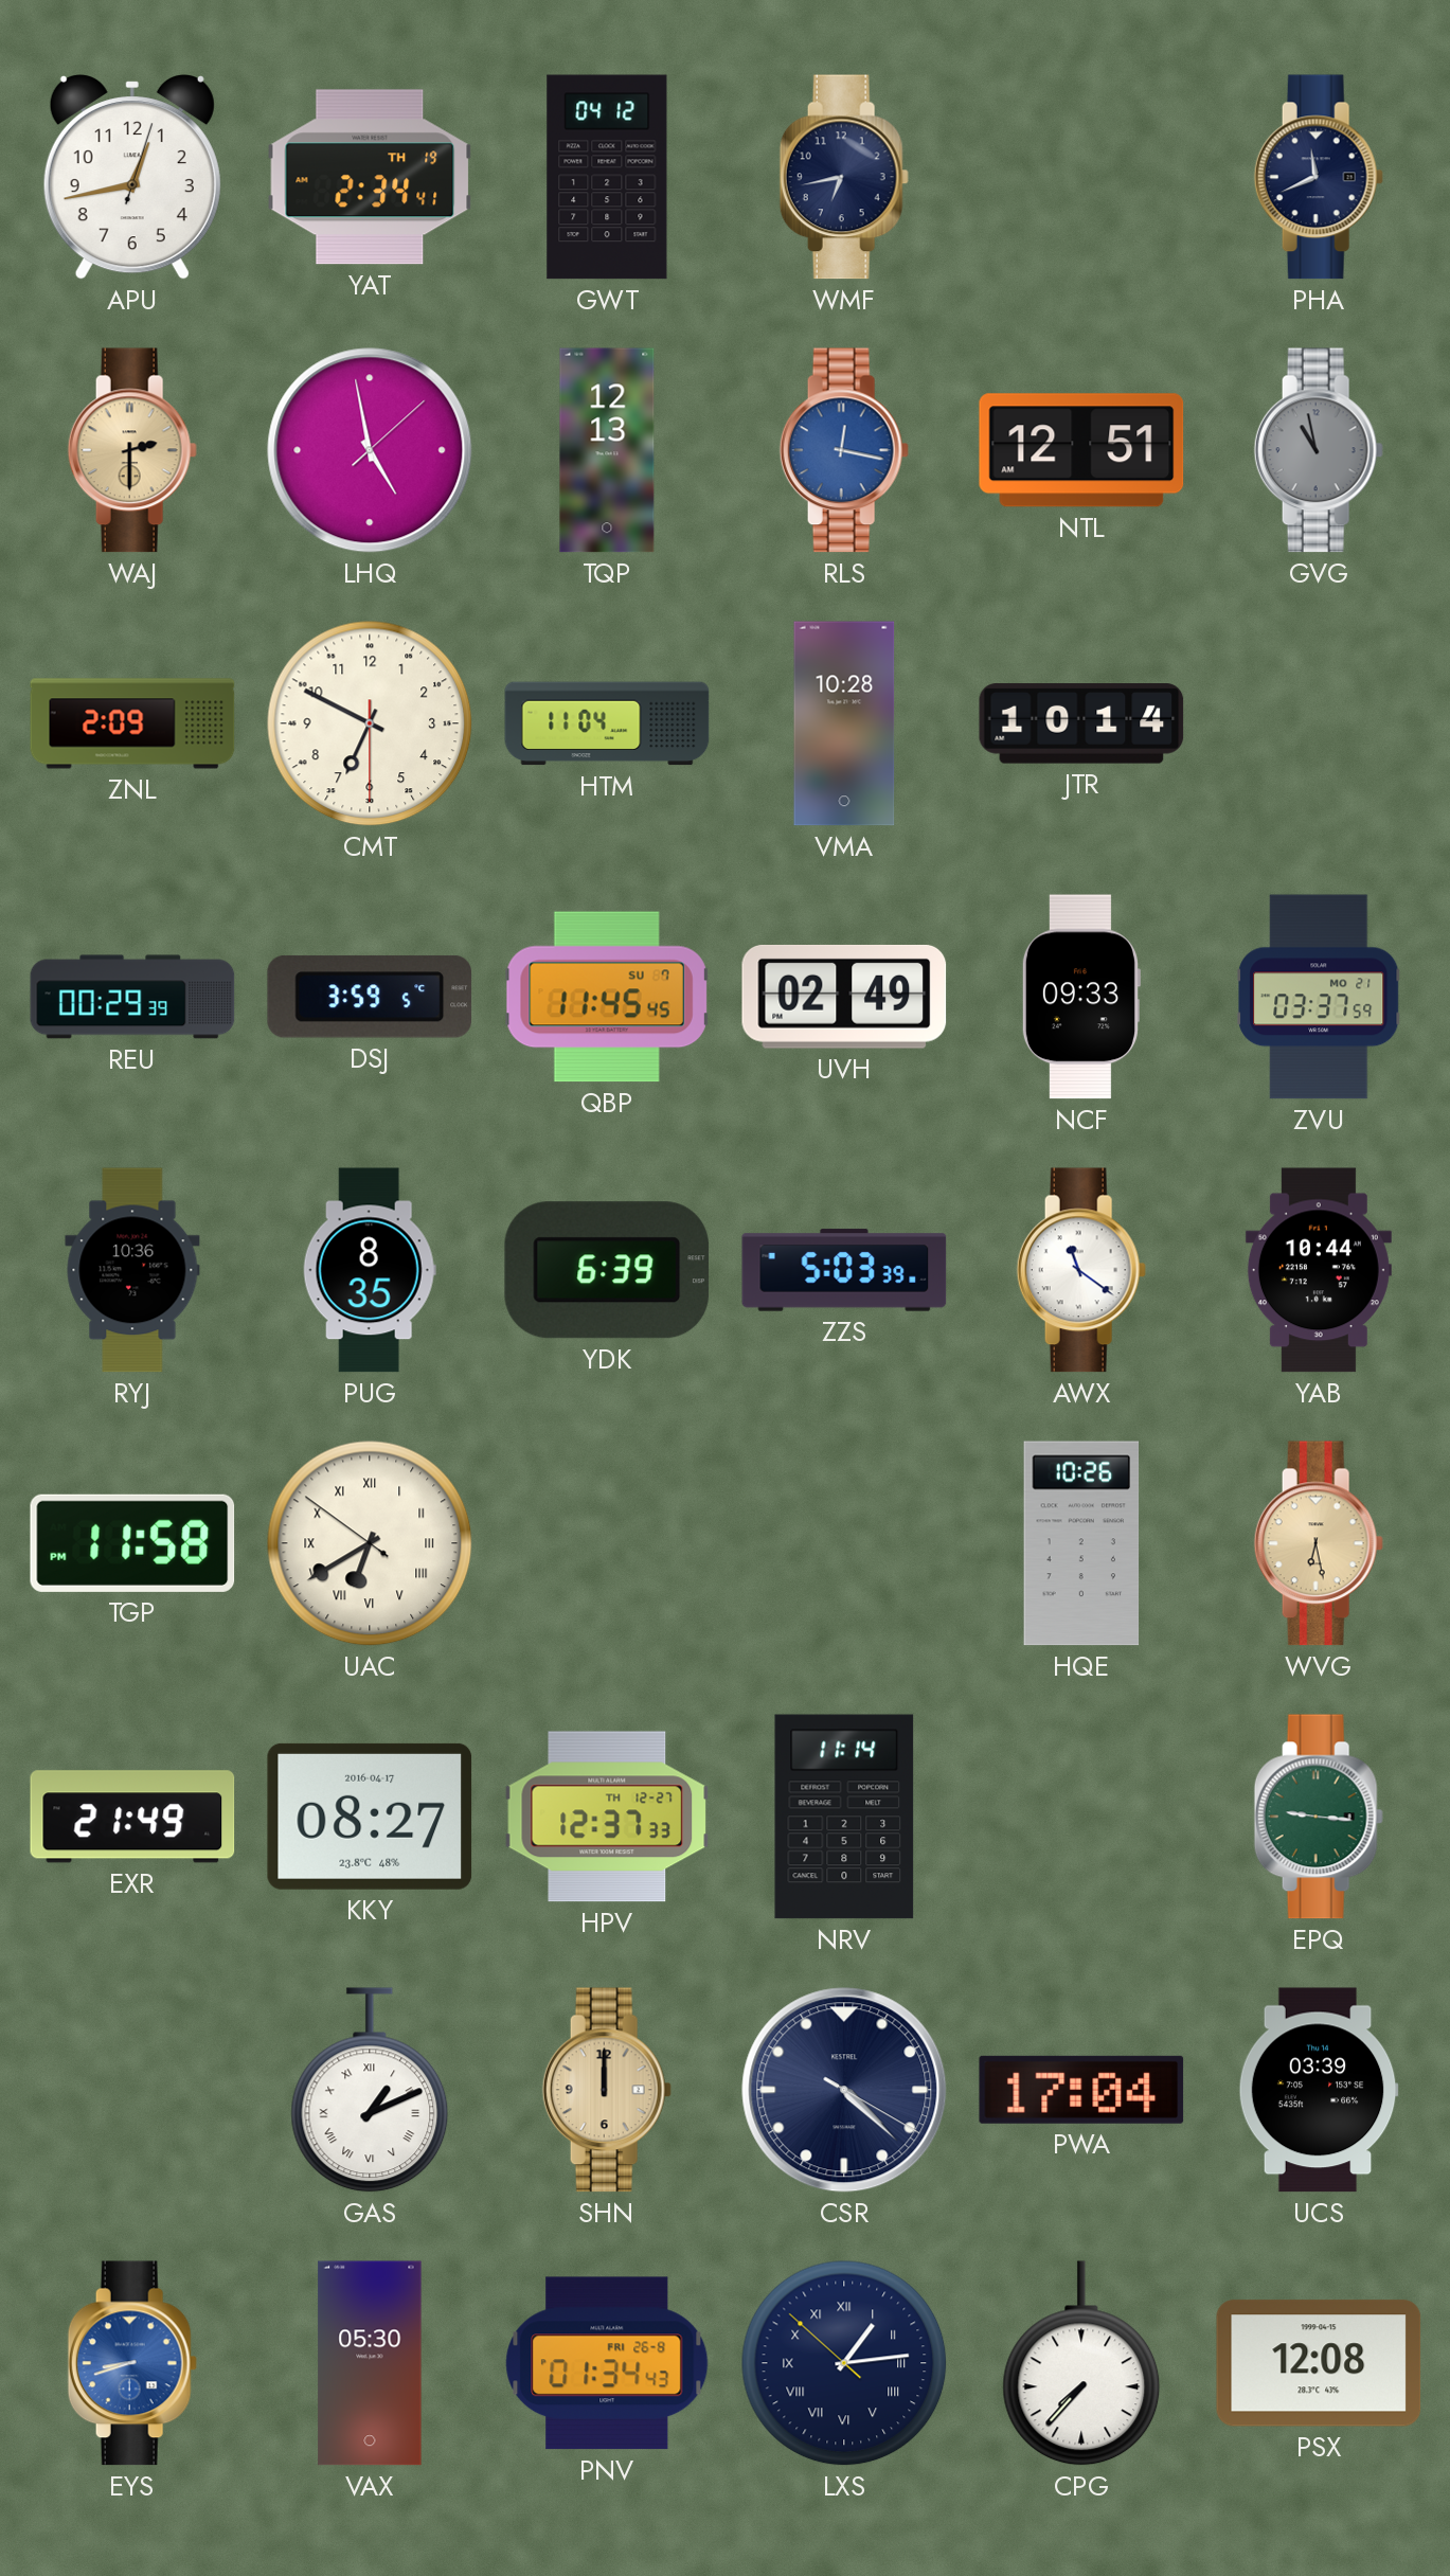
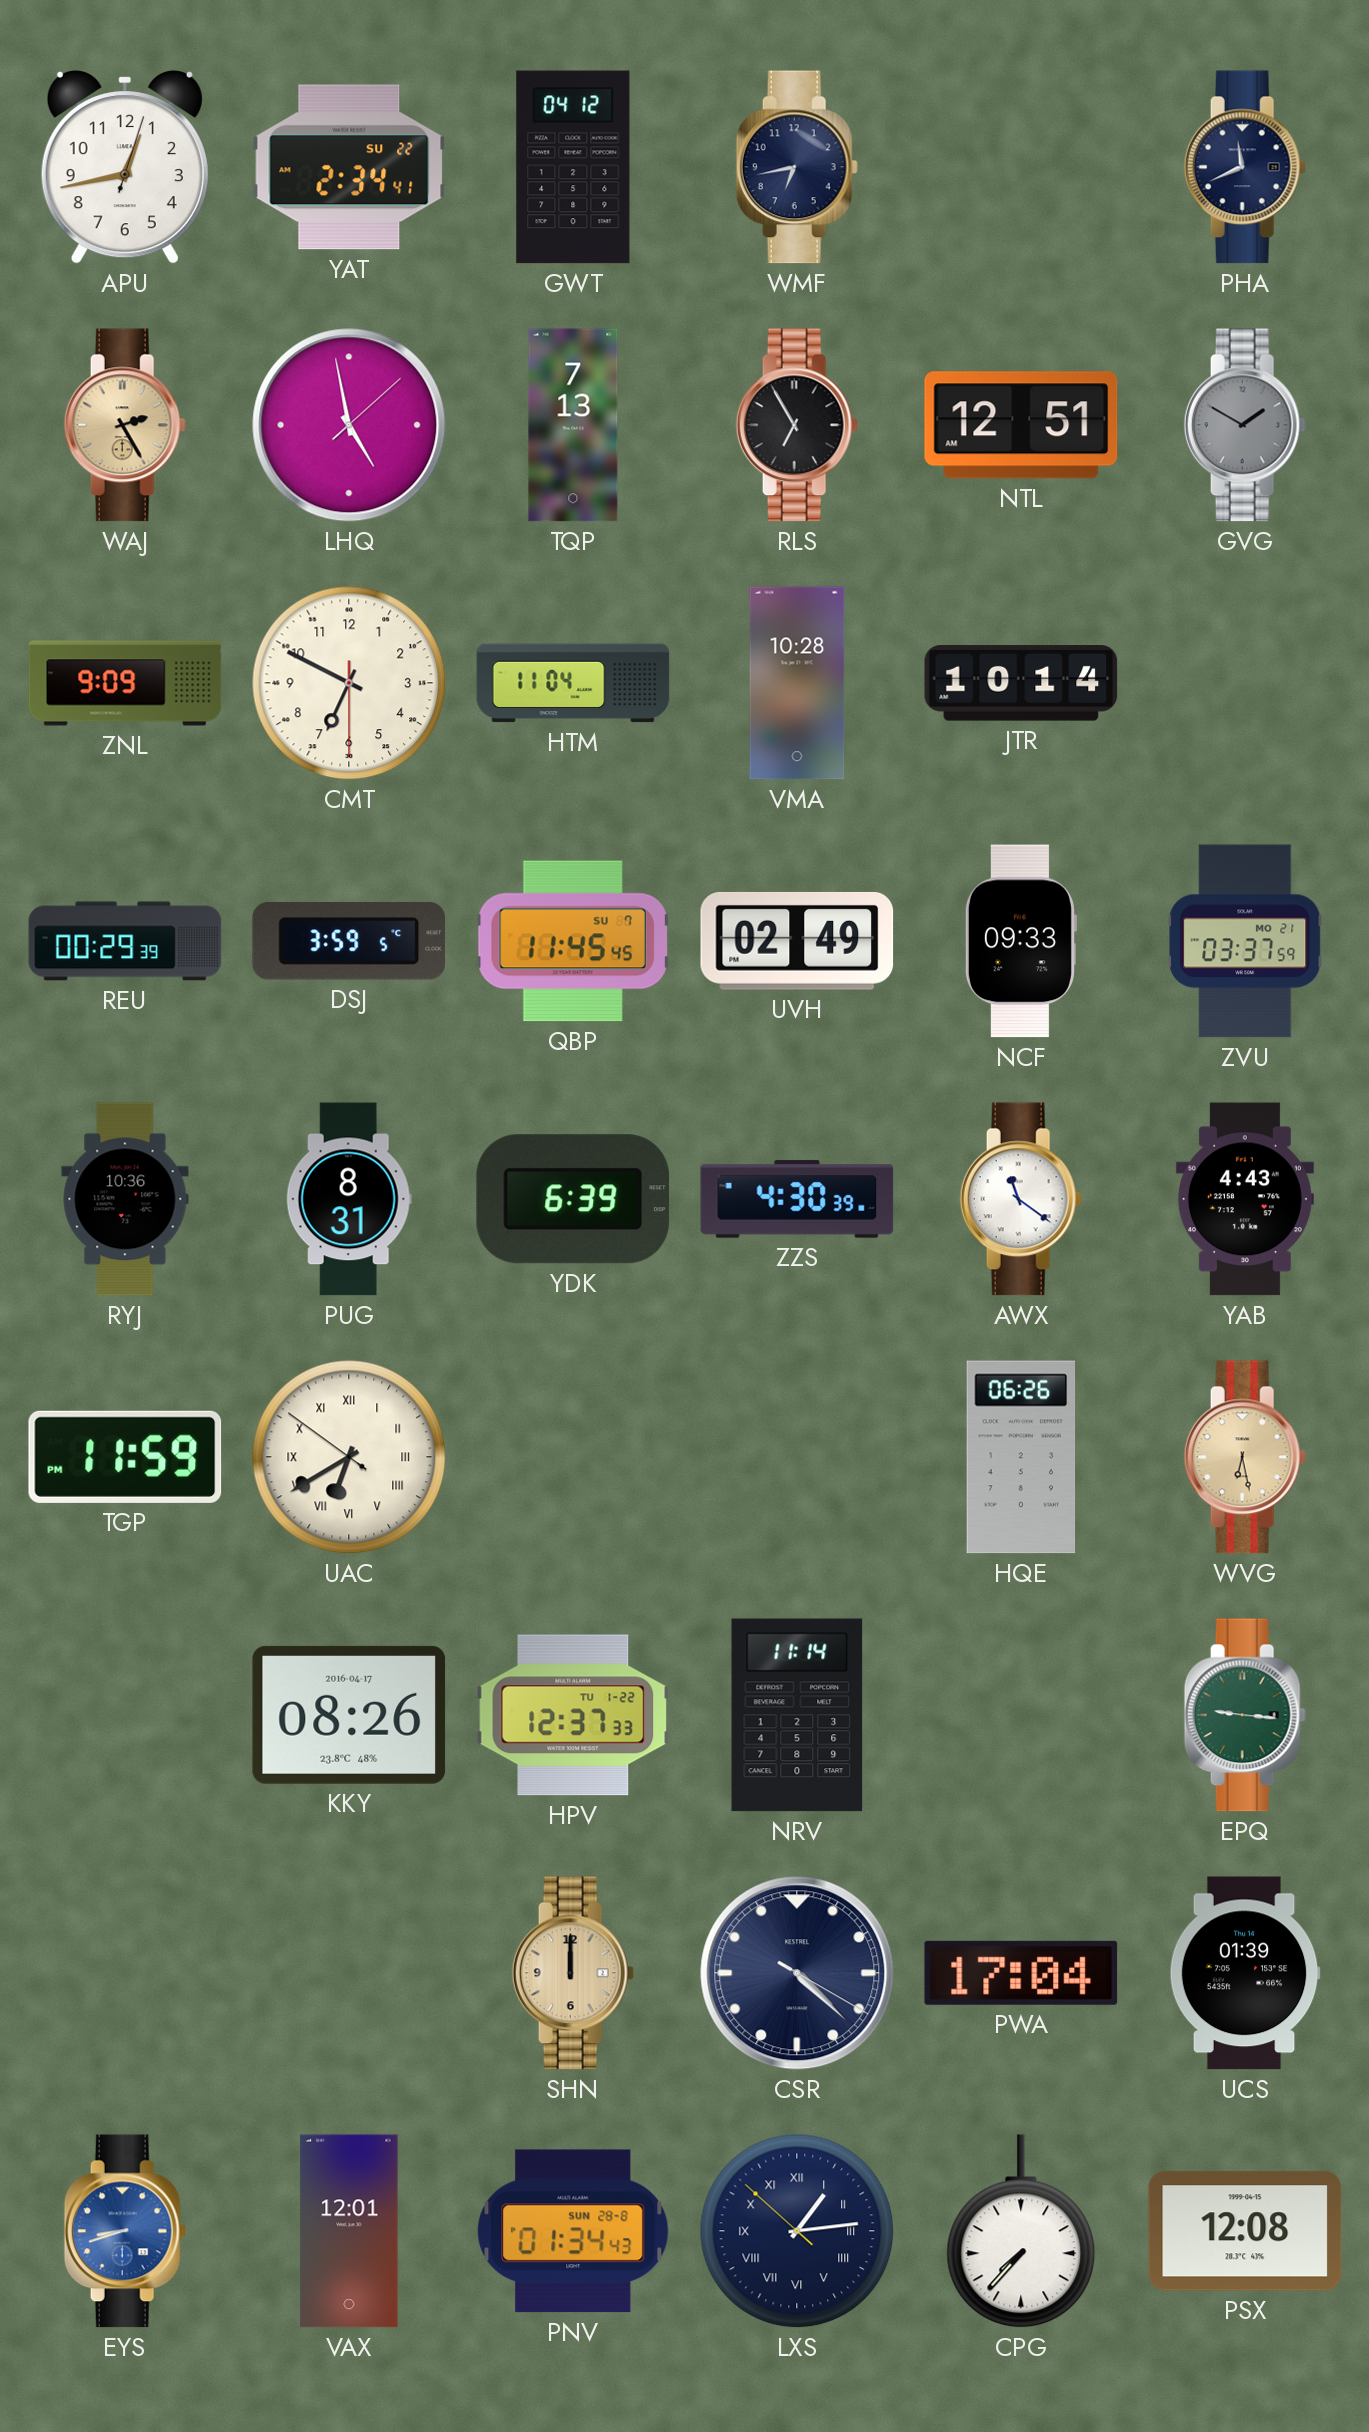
YAT date: TH 19 -> SU 22
WAJ: 2:30 -> 2:25
TQP: 12:13 -> 7:13
RLS: 12:17 -> 6:55
RLS dial: blue -> black
GVG: 10:58 -> 1:50
ZNL: 2:09 -> 9:09
PUG: 8:35 -> 8:31
ZZS: 5:03 -> 4:30
YAB: 10:44 -> 4:43
TGP: 11:58 -> 11:59
HQE: 10:26 -> 06:26
EXR: 21:49 -> none
KKY: 08:27 -> 08:26
HPV date: TH 12-27 -> TU 1-22
GAS: 1:11 -> none
UCS: 03:39 -> 01:39
VAX: 05:30 -> 12:01
PNV date: FRI 26-8 -> SUN 28-8
